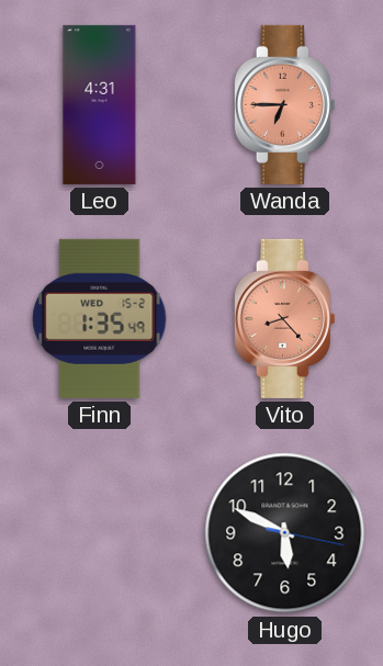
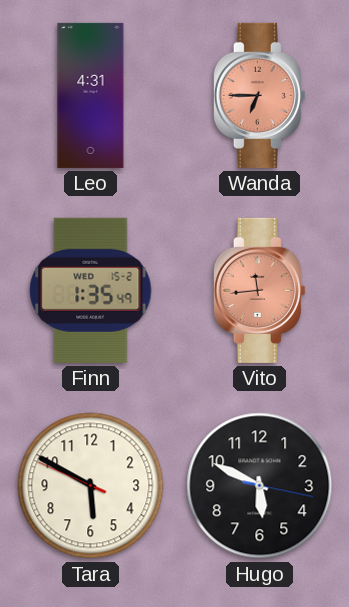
Vito: 8:23 -> 11:44
Tara: none -> 5:49
